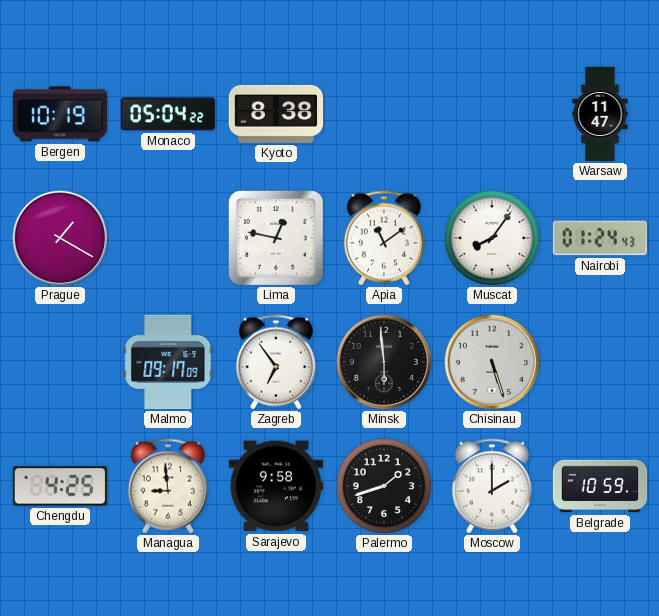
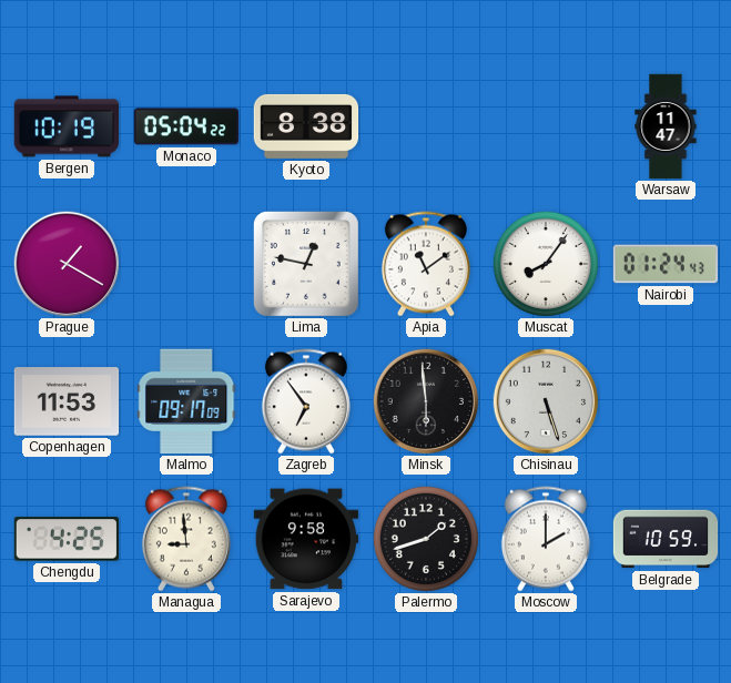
Copenhagen: none -> 11:53
